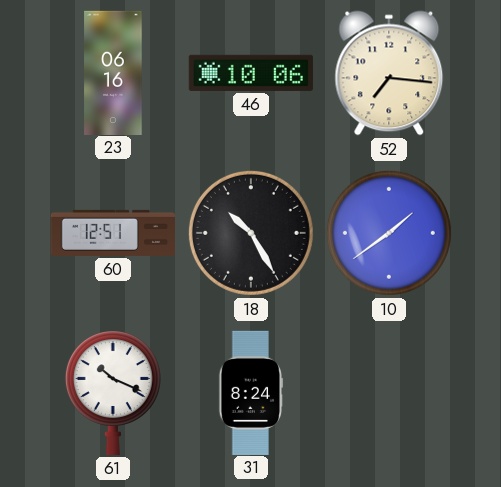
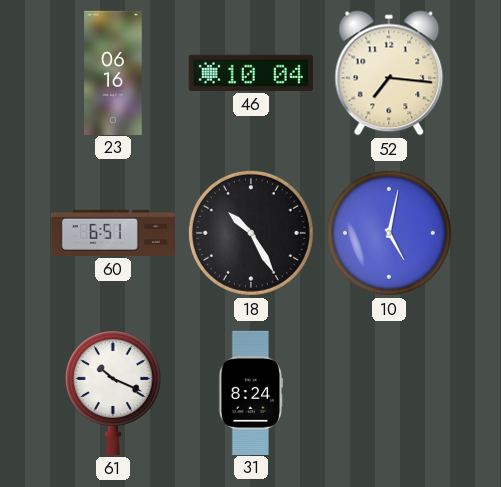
46: 10:06 -> 10:04
60: 12:51 -> 6:51
10: 1:39 -> 5:02
